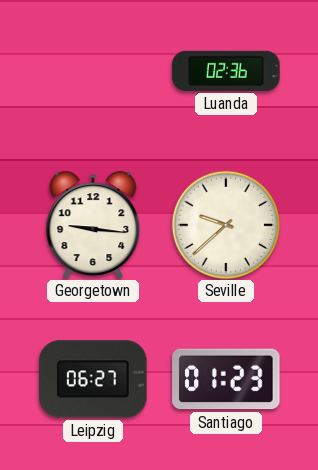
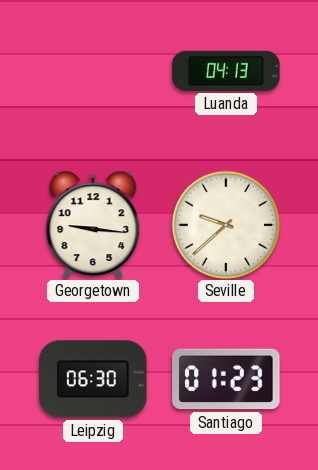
Luanda: 02:36 -> 04:13
Leipzig: 06:27 -> 06:30
